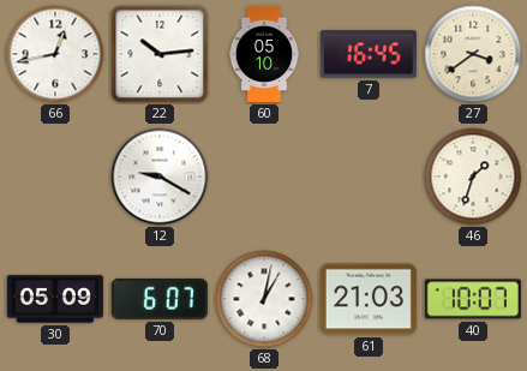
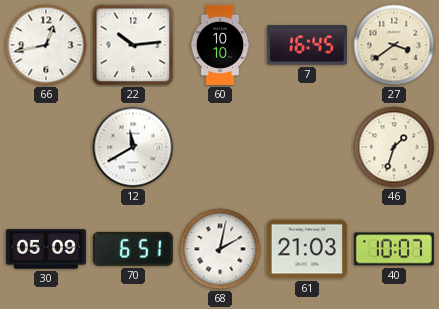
60: 05:10 -> 10:10
12: 9:20 -> 11:40
70: 6:07 -> 6:51
68: 1:02 -> 2:02
